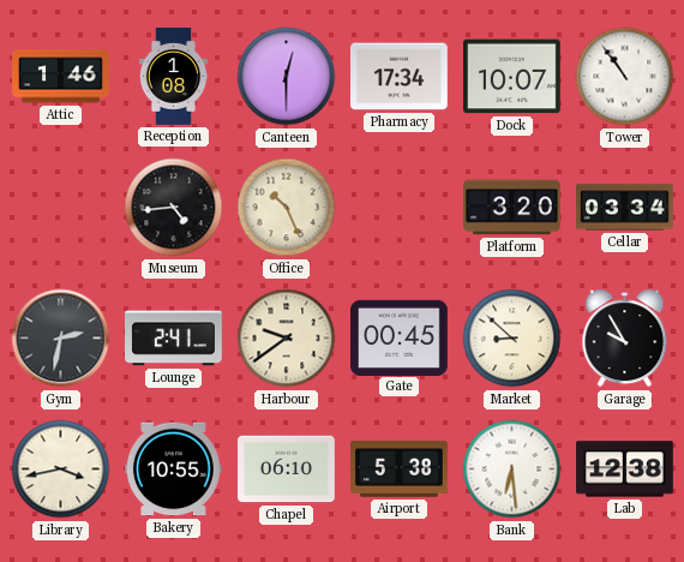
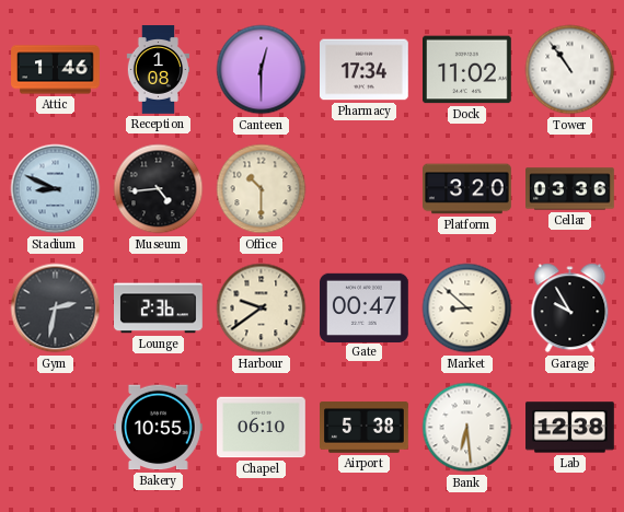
Dock: 10:07 -> 11:02
Stadium: none -> 8:49
Office: 10:26 -> 10:30
Cellar: 03:34 -> 03:36
Lounge: 2:41 -> 2:36
Gate: 00:45 -> 00:47
Library: 3:43 -> none
